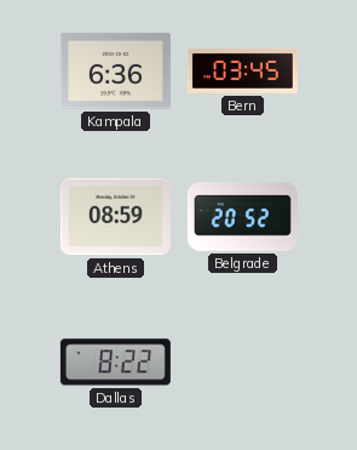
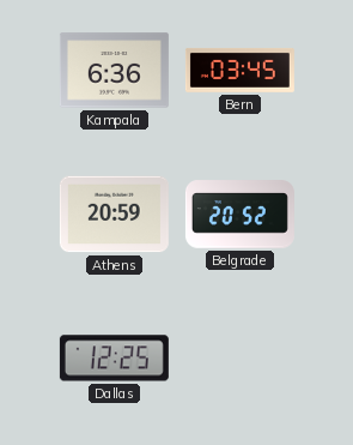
Athens: 08:59 -> 20:59
Dallas: 8:22 -> 12:25
